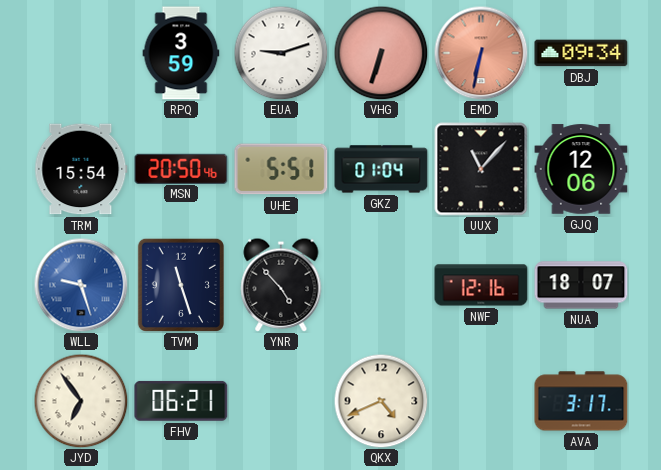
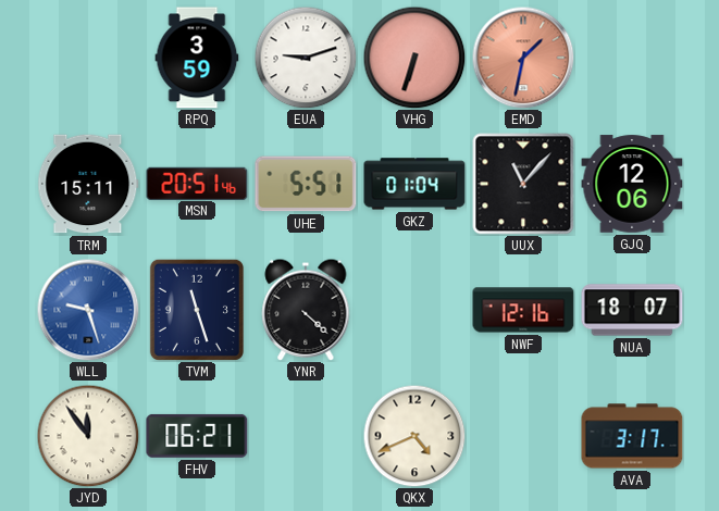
EMD: 6:32 -> 1:32
DBJ: 09:34 -> none
TRM: 15:54 -> 15:11
MSN: 20:50 -> 20:51
YNR: 4:53 -> 4:22
JYD: 6:54 -> 11:54
